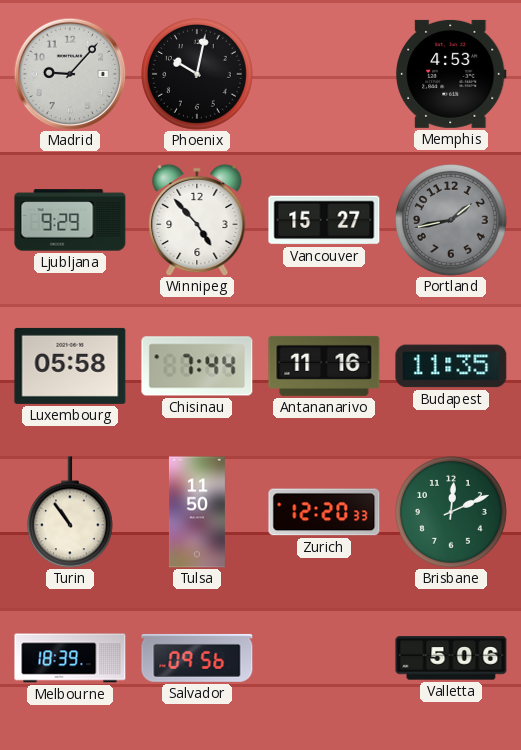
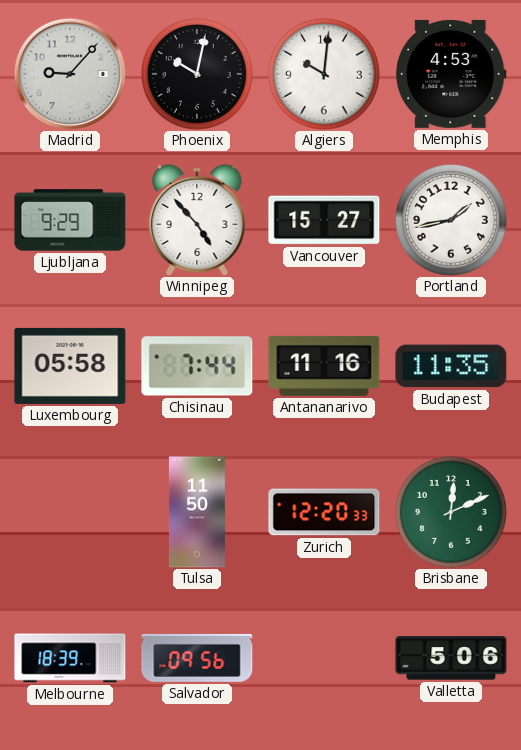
Algiers: none -> 10:01
Portland dial: grey -> white
Turin: 10:54 -> none
